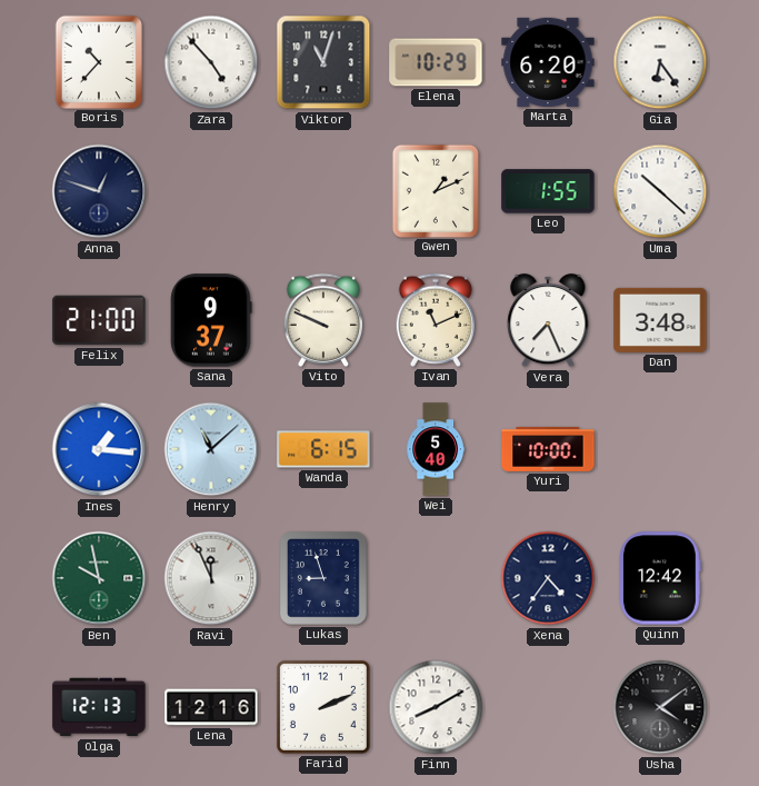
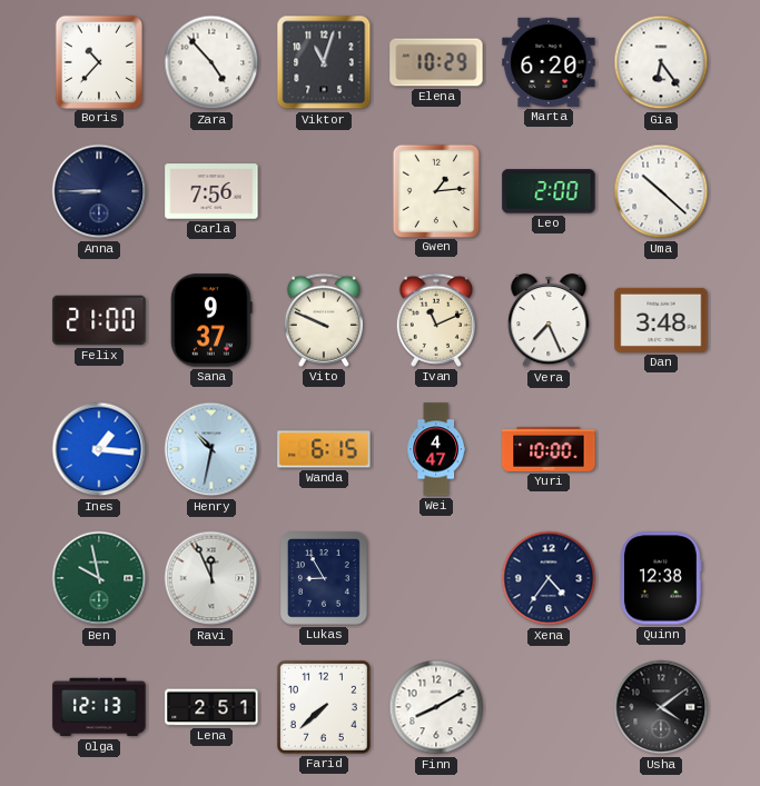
Anna: 12:48 -> 8:45
Carla: none -> 7:56
Gwen: 1:11 -> 1:14
Leo: 1:55 -> 2:00
Henry: 11:08 -> 10:32
Wei: 5:40 -> 4:47
Lukas: 8:57 -> 8:55
Quinn: 12:42 -> 12:38
Lena: 12:16 -> 2:51
Farid: 2:11 -> 7:38
